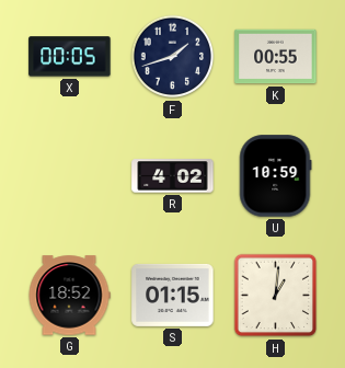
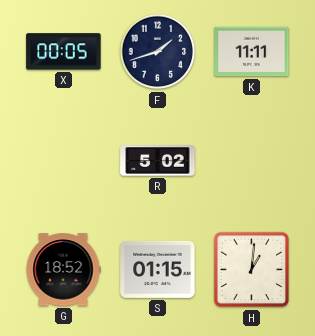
K: 00:55 -> 11:11
R: 4:02 -> 5:02
U: 10:59 -> none
